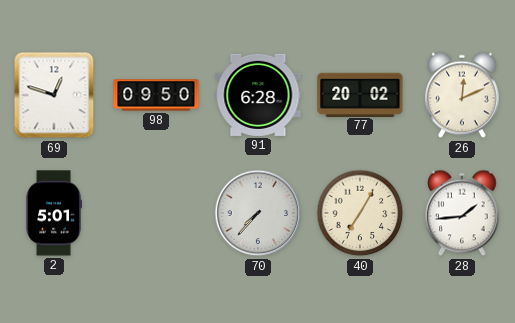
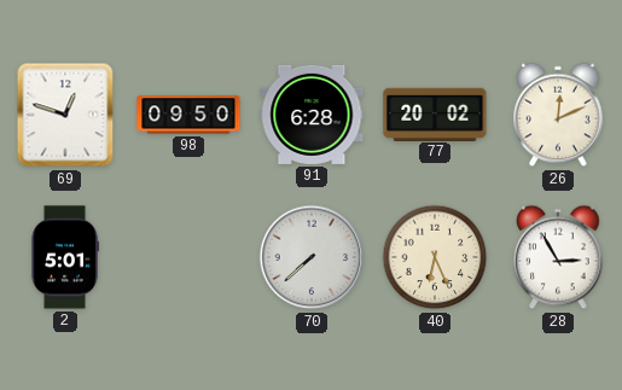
70: 7:37 -> 7:38
40: 7:05 -> 6:26
28: 1:44 -> 2:55
